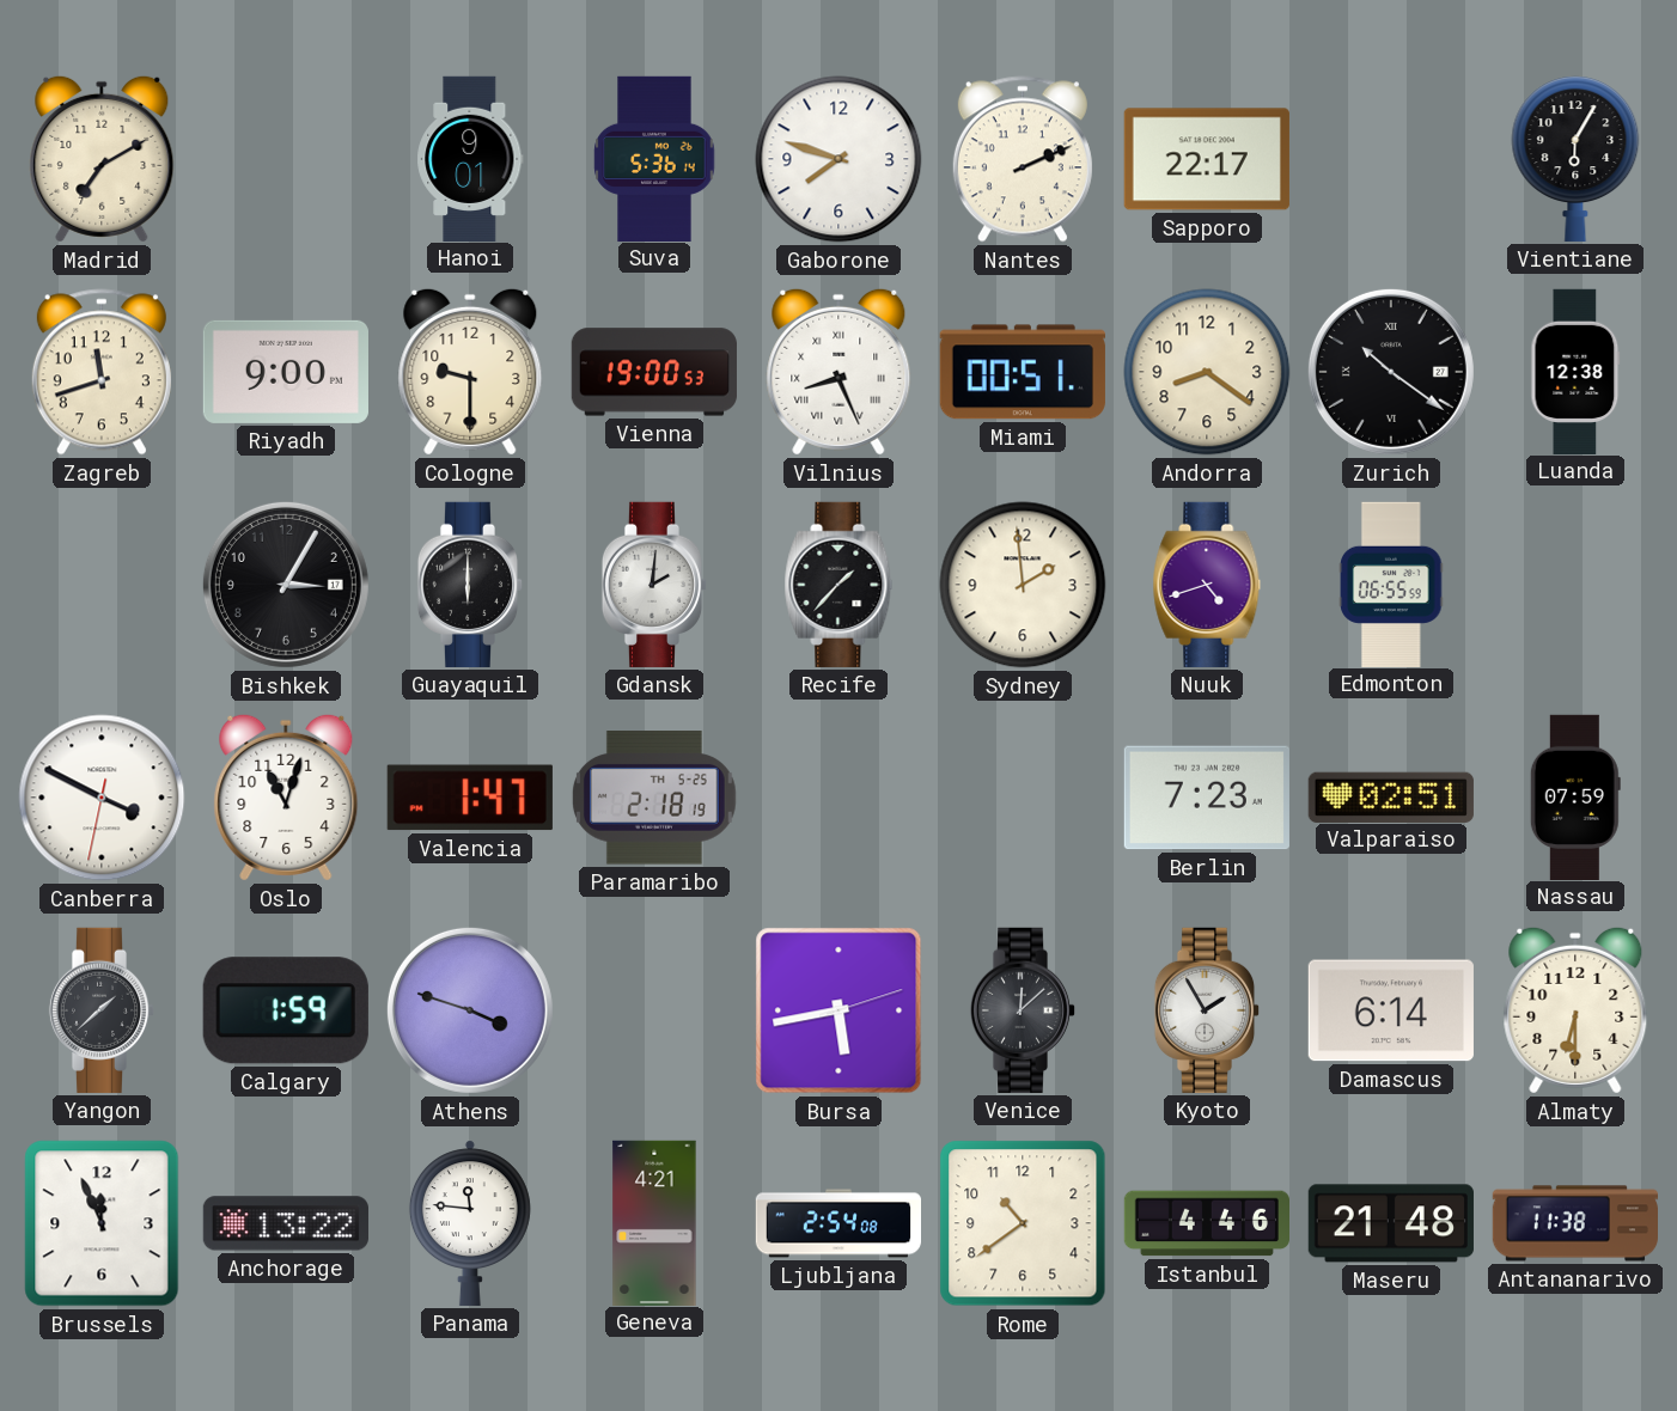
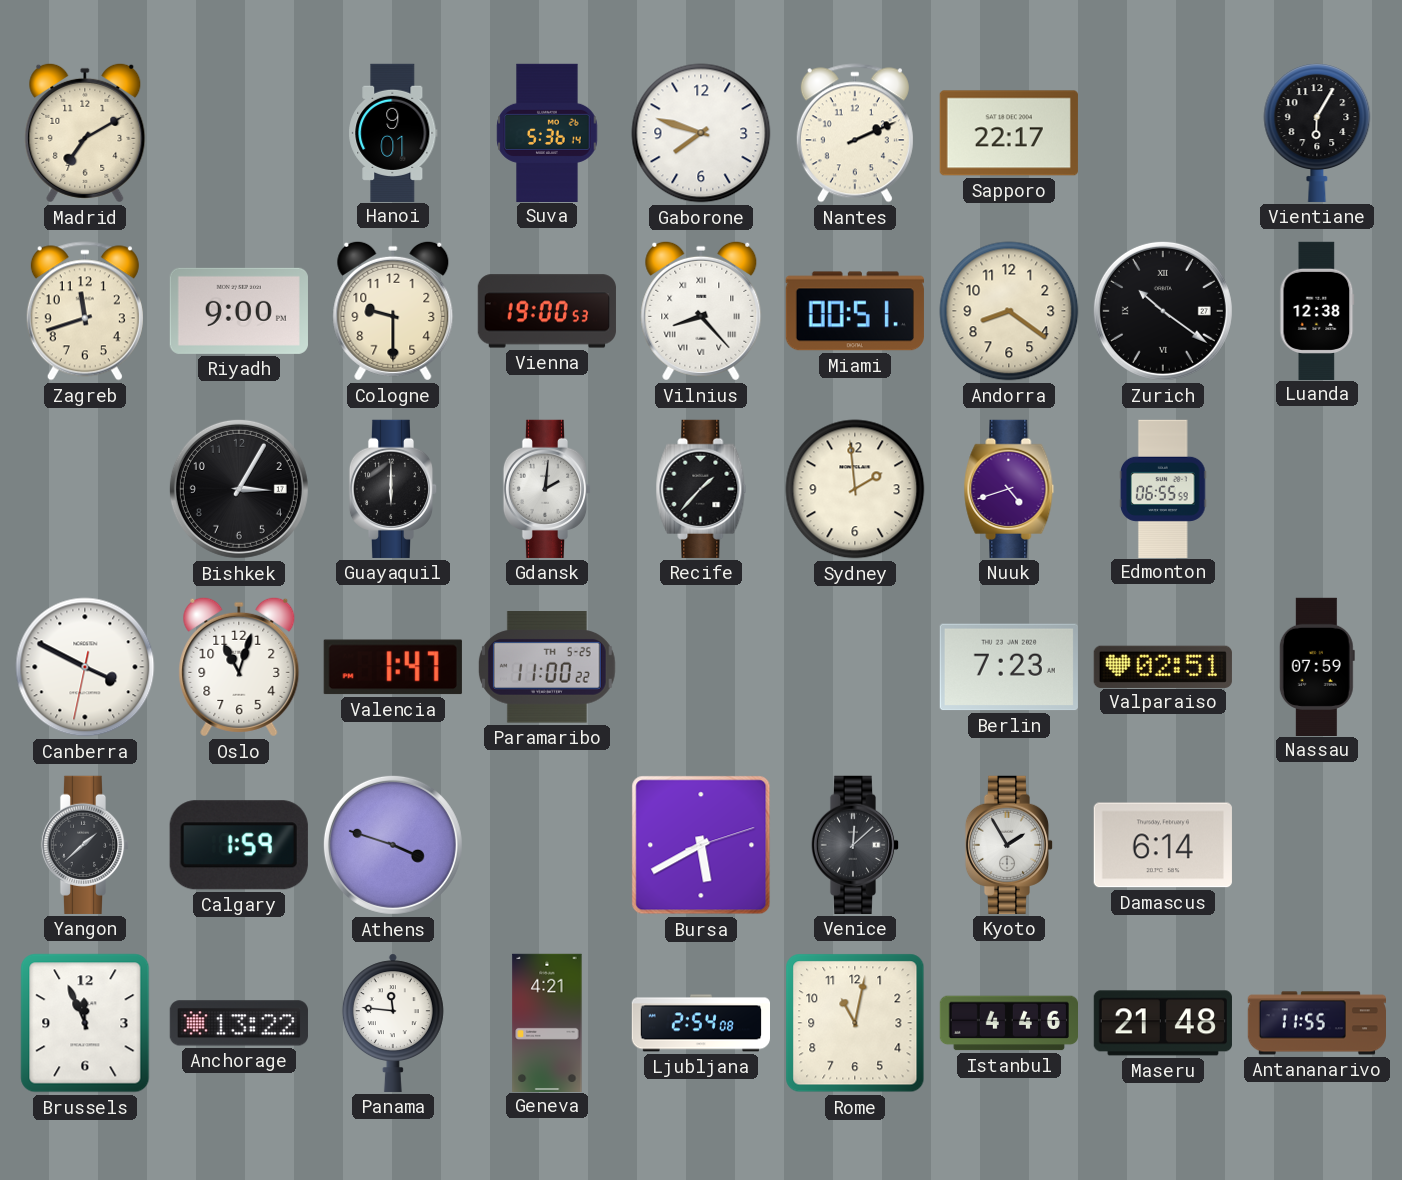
Vilnius: 8:26 -> 8:23
Paramaribo: 2:18 -> 11:00
Bursa: 5:43 -> 5:40
Almaty: 6:30 -> none
Rome: 10:39 -> 11:02
Antananarivo: 11:38 -> 11:55
